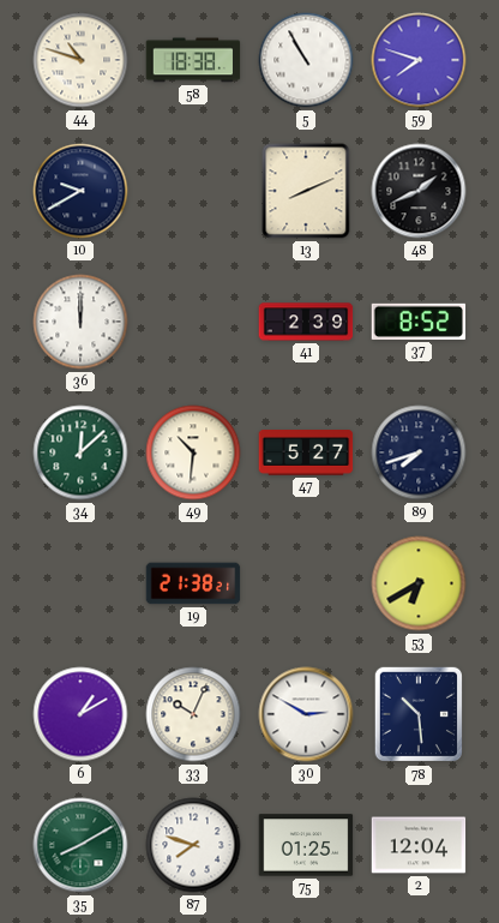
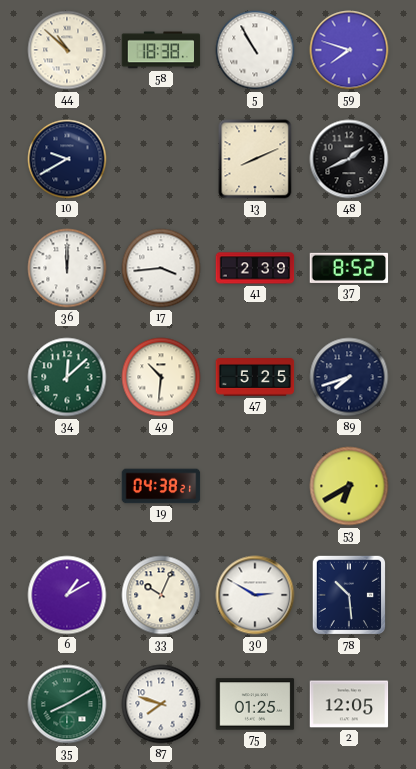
44: 10:48 -> 10:52
17: none -> 3:44
47: 5:27 -> 5:25
19: 21:38 -> 04:38
2: 12:04 -> 12:05
